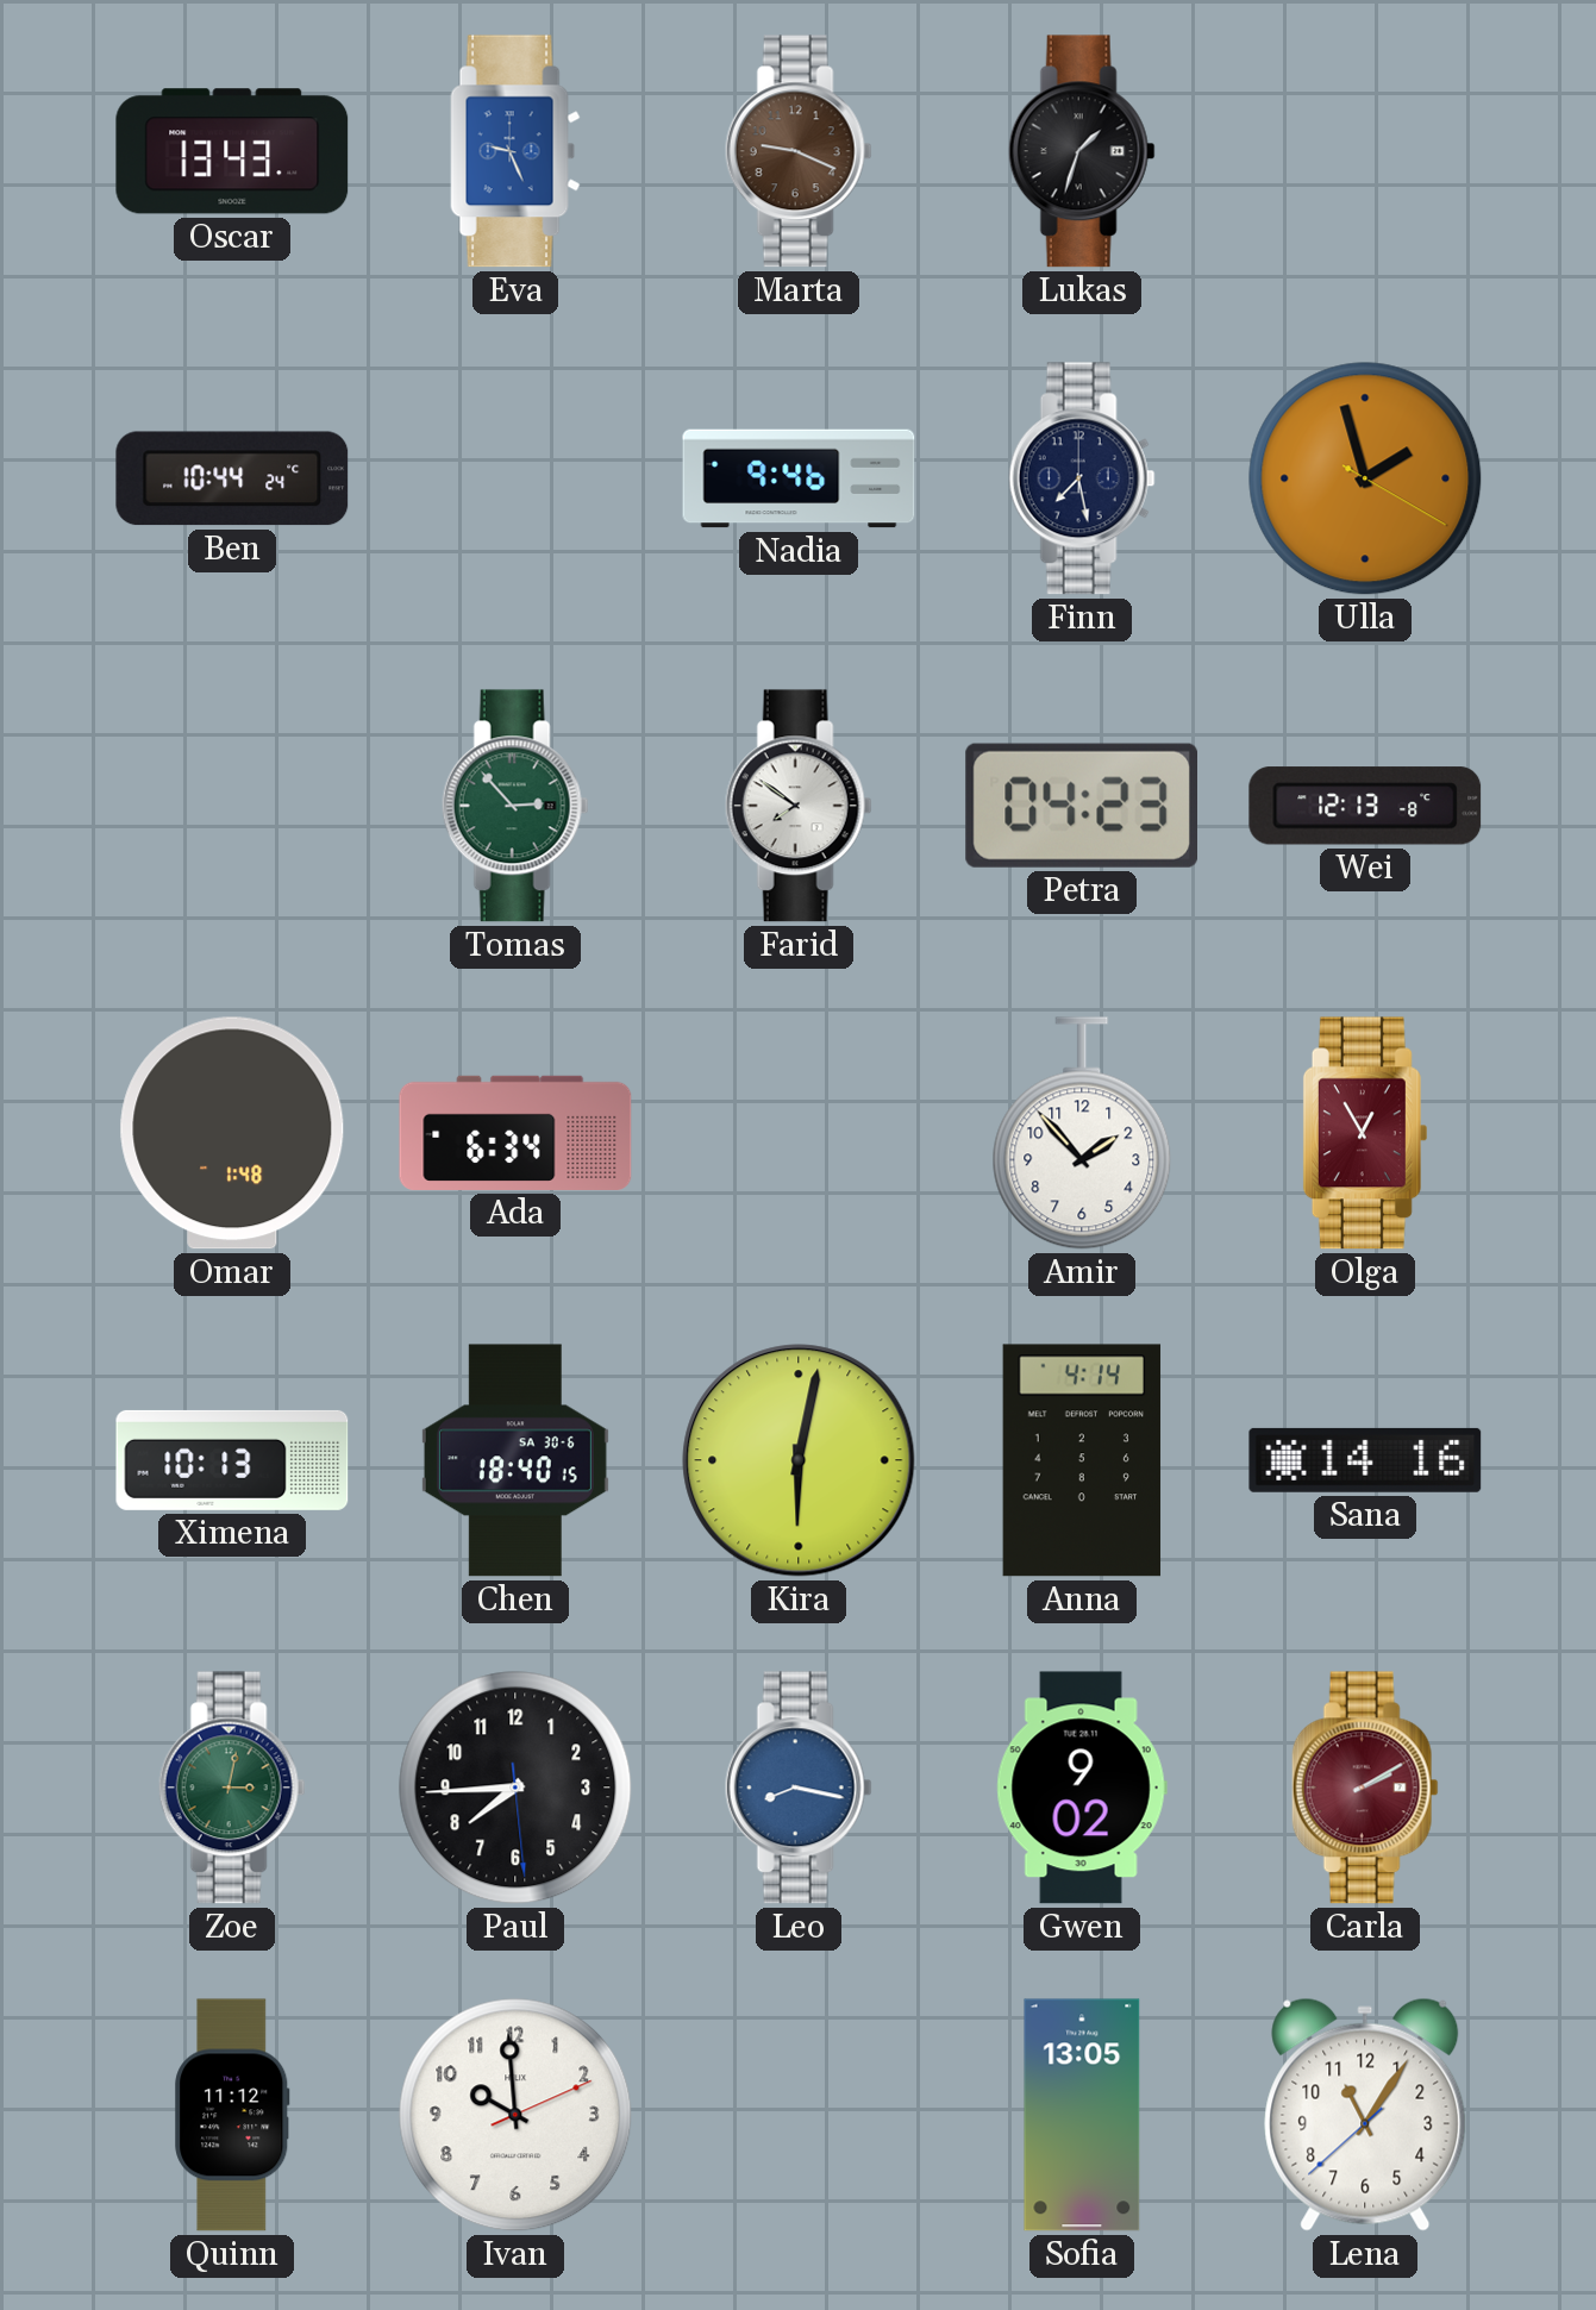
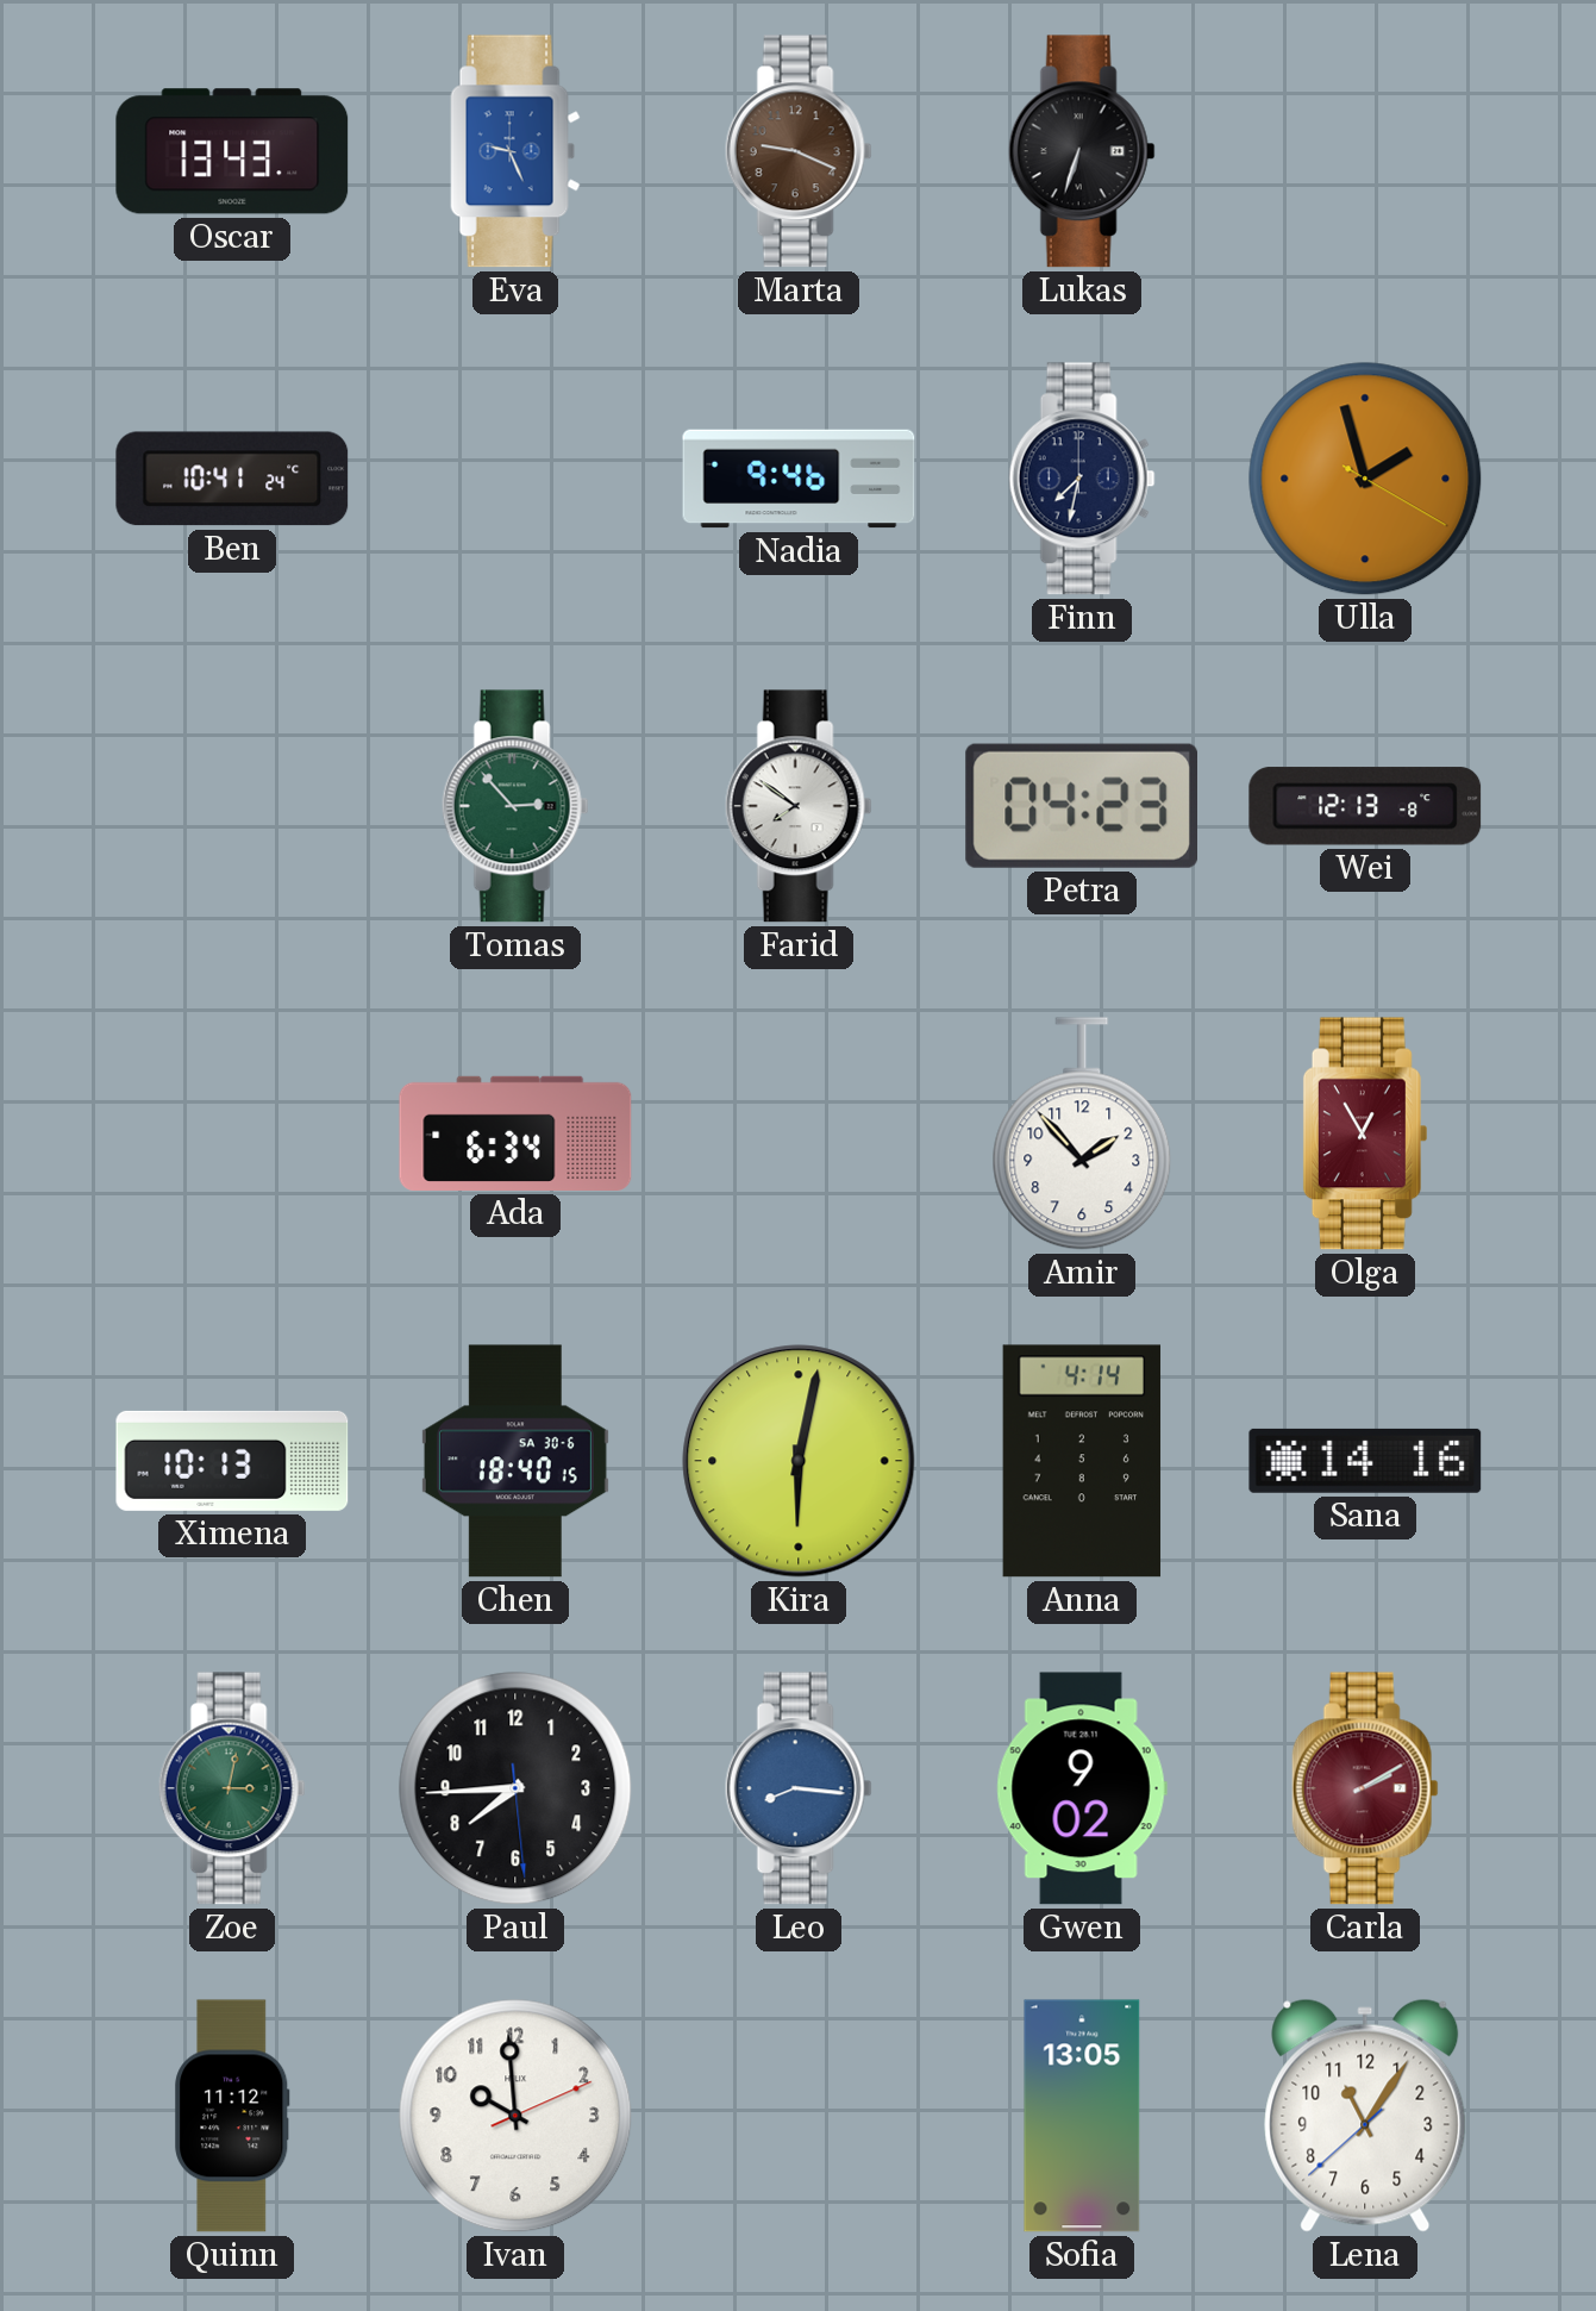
Lukas: 1:33 -> 6:33
Ben: 10:44 -> 10:41
Finn: 7:28 -> 7:32
Omar: 1:48 -> none
Leo: 8:17 -> 8:16
